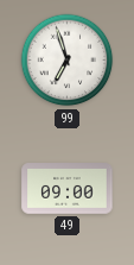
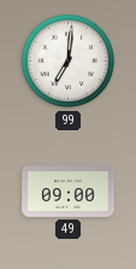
99: 6:57 -> 7:01
